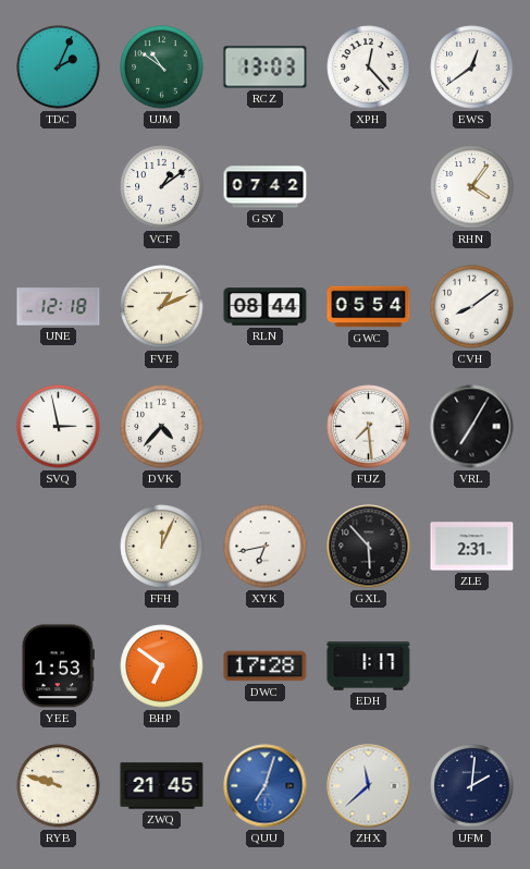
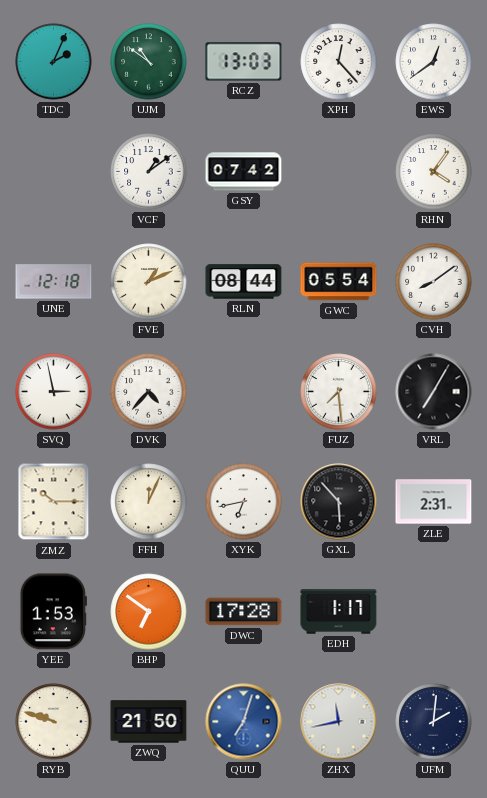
ZMZ: none -> 10:15
ZWQ: 21:45 -> 21:50
ZHX: 11:38 -> 11:43
